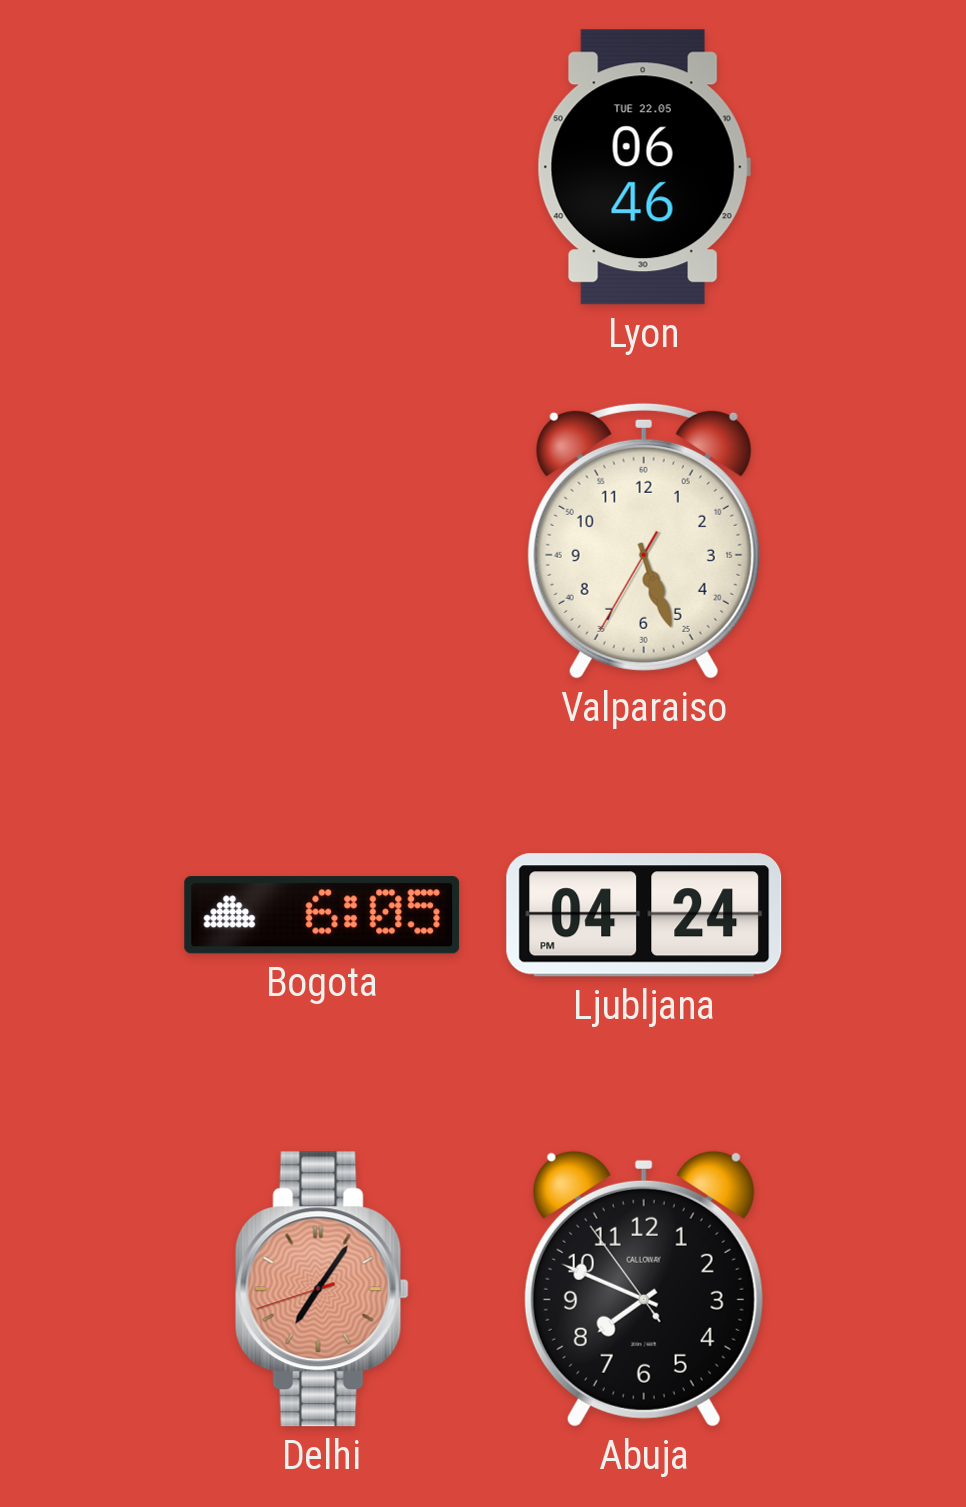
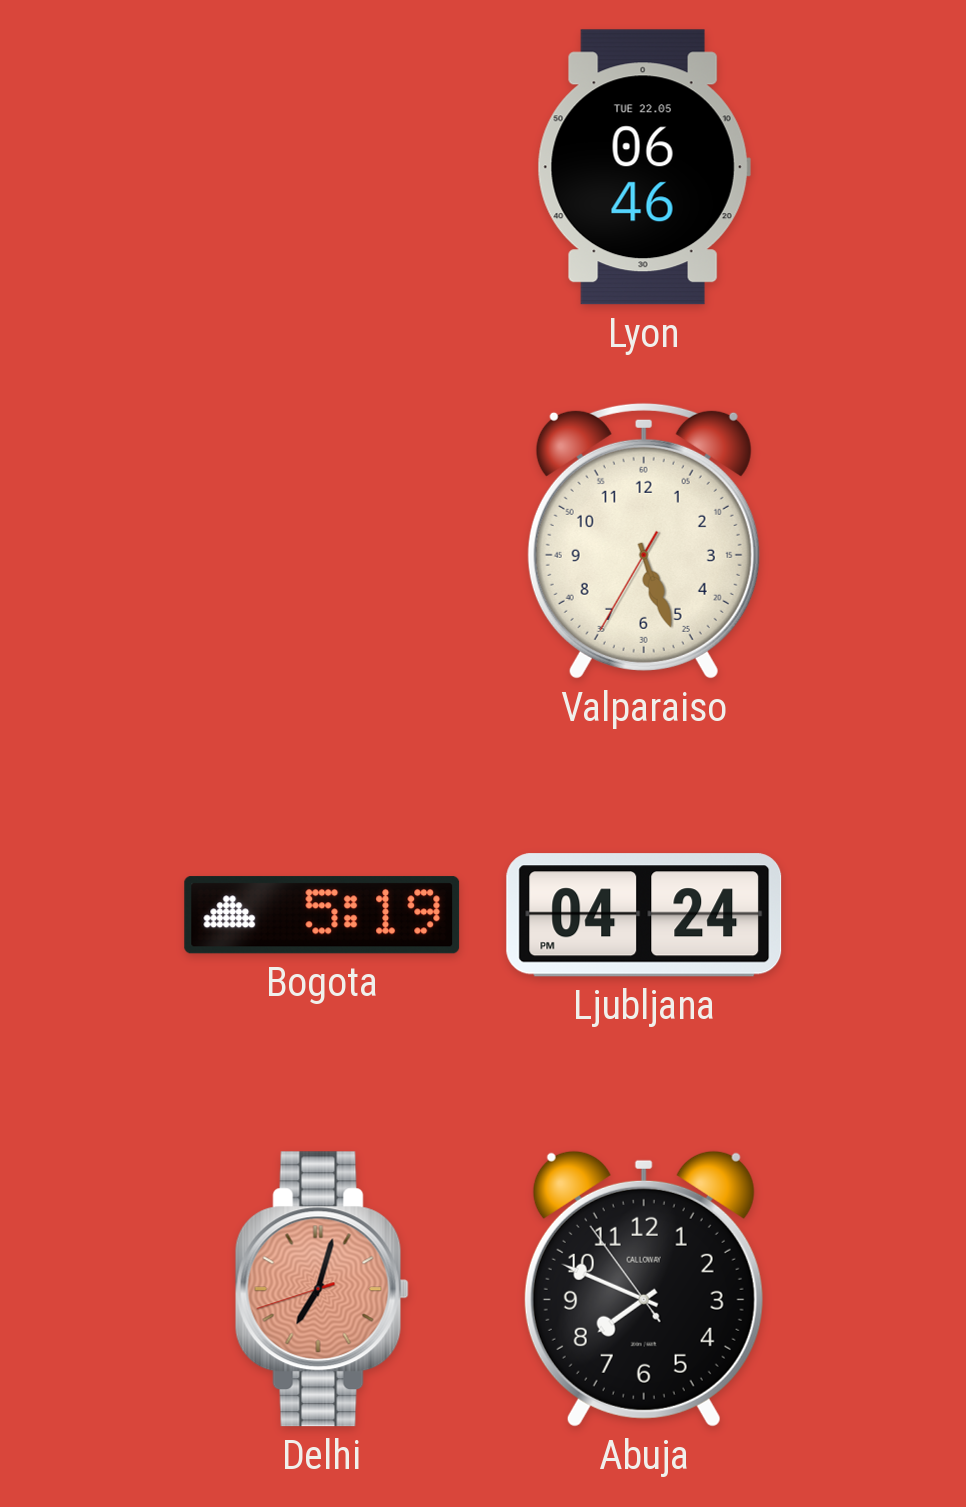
Bogota: 6:05 -> 5:19
Delhi: 7:05 -> 7:02
